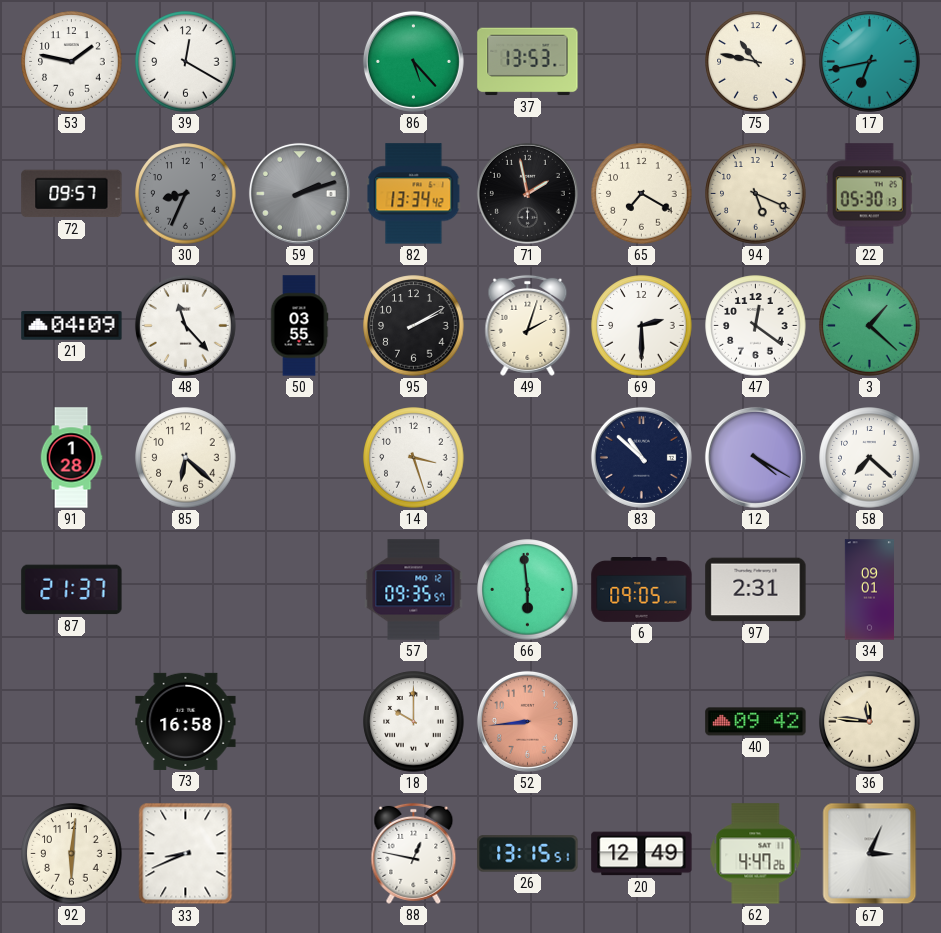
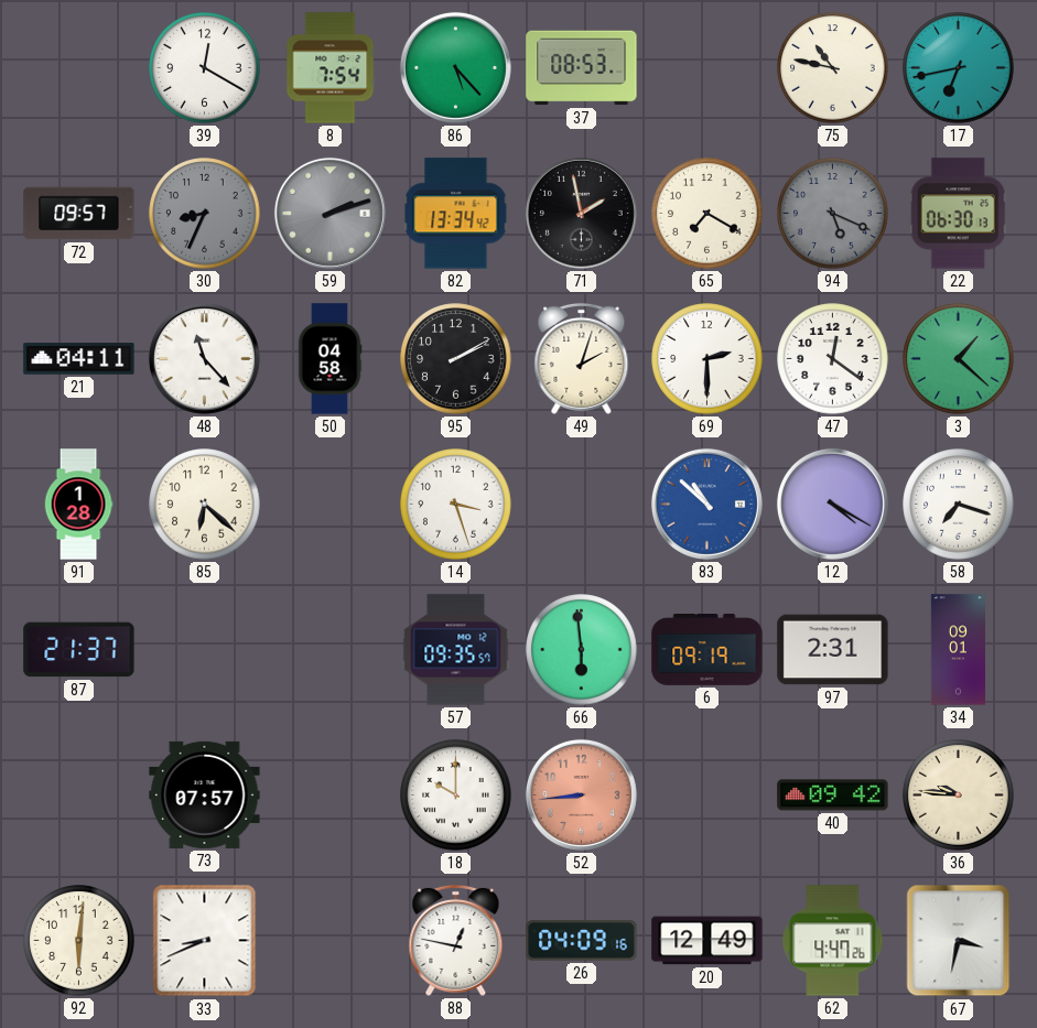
53: 1:47 -> none
8: none -> 7:54
37: 13:53 -> 08:53
94 dial: cream -> grey
22: 05:30 -> 06:30
21: 04:09 -> 04:11
50: 03:55 -> 04:58
83 dial: navy -> blue
58: 7:22 -> 7:18
6: 09:05 -> 09:19
73: 16:58 -> 07:57
36: 11:46 -> 9:46
26: 13:15 -> 04:09
67: 3:04 -> 3:32
